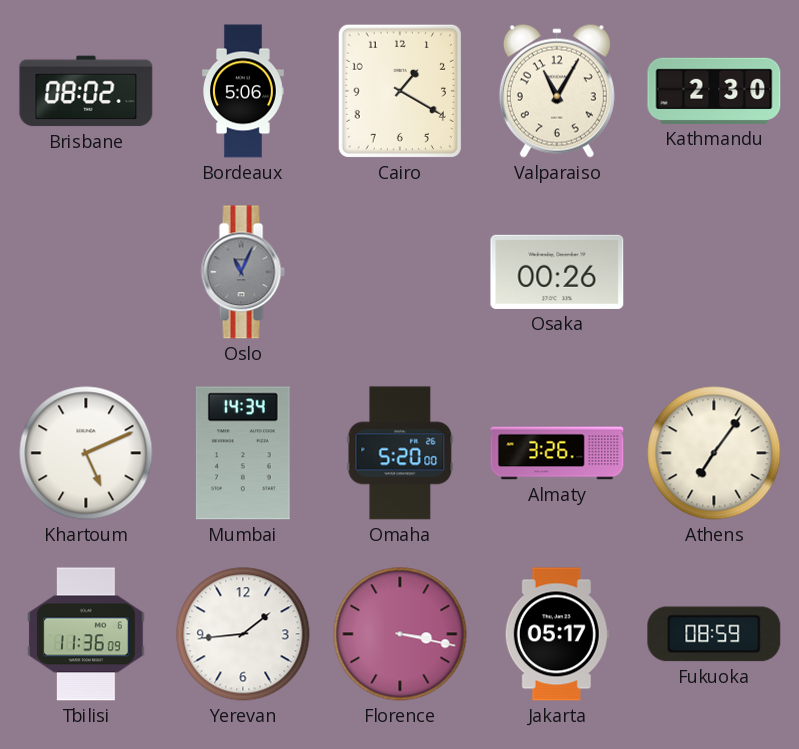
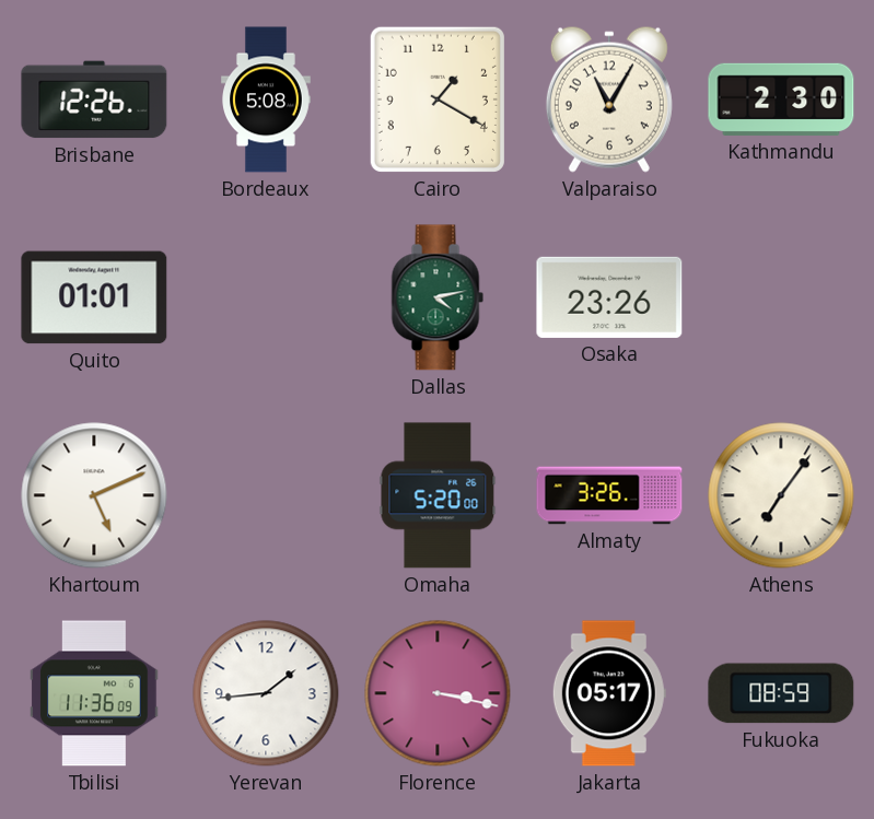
Brisbane: 08:02 -> 12:26
Bordeaux: 5:06 -> 5:08
Quito: none -> 01:01
Oslo: 11:04 -> none
Dallas: none -> 4:13
Osaka: 00:26 -> 23:26
Mumbai: 14:34 -> none
